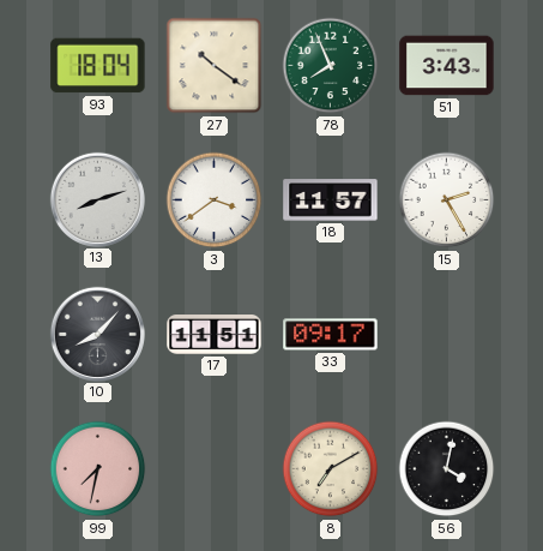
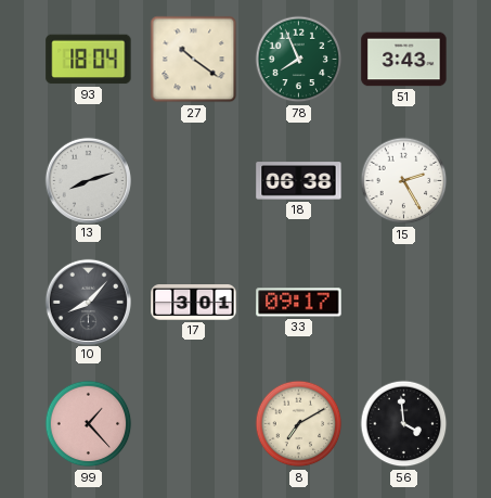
3: 3:39 -> none
18: 11:57 -> 06:38
17: 11:51 -> 3:01
99: 7:32 -> 1:23
56: 4:02 -> 3:59
